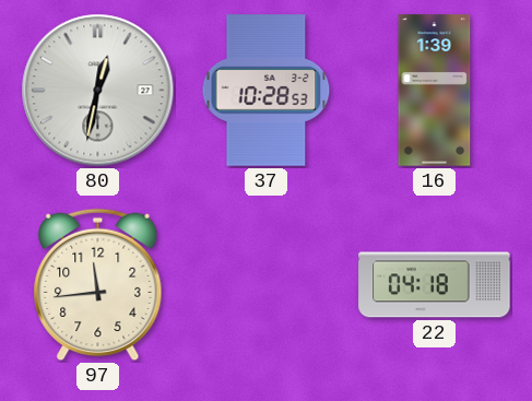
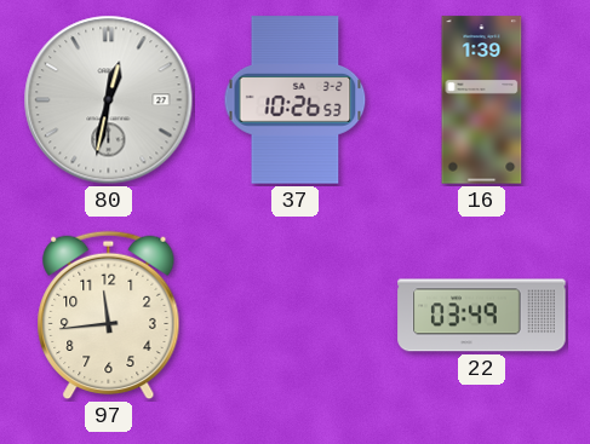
37: 10:28 -> 10:26
22: 04:18 -> 03:49
